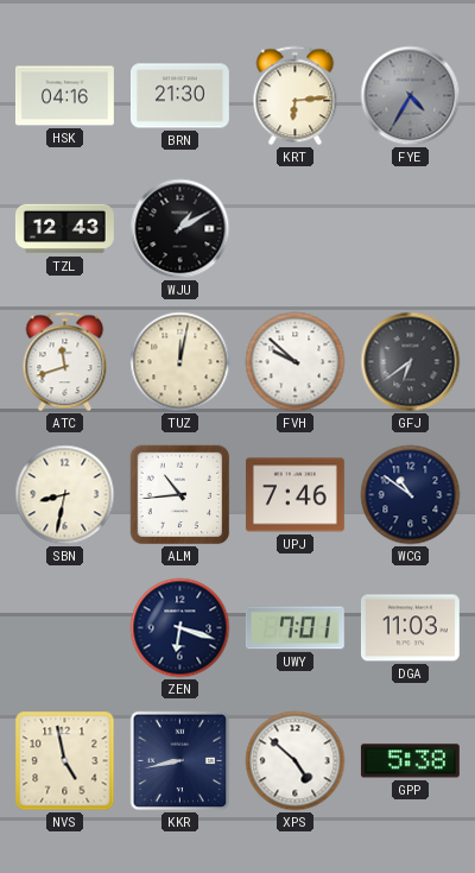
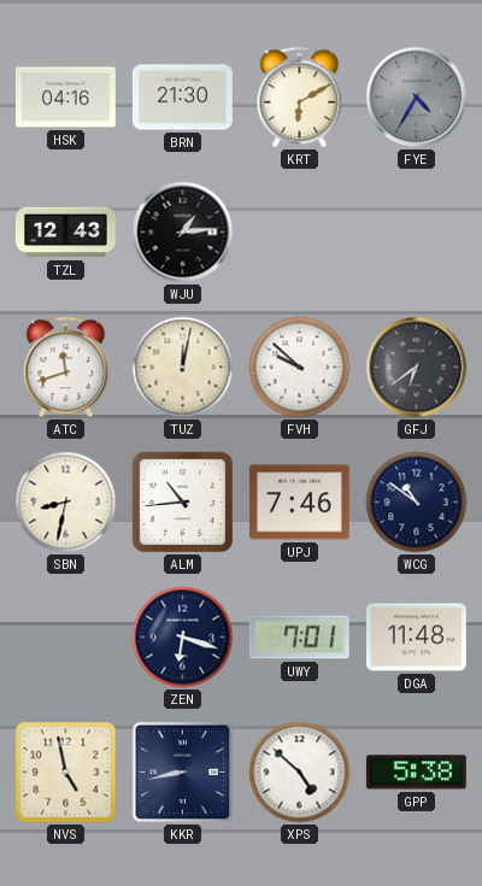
KRT: 6:14 -> 6:10
WJU: 1:10 -> 1:14
DGA: 11:03 -> 11:48
